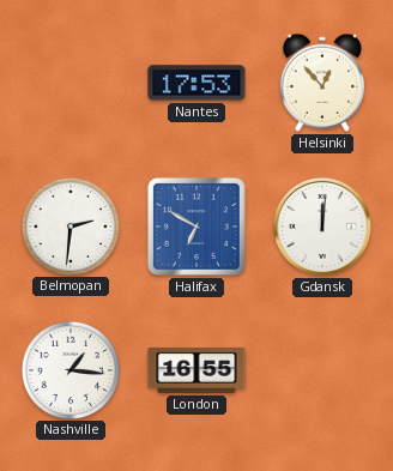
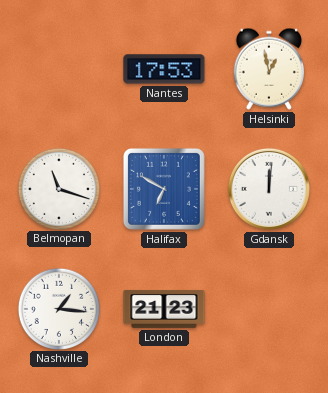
Helsinki: 12:53 -> 12:58
Belmopan: 2:31 -> 11:18
London: 16:55 -> 21:23
